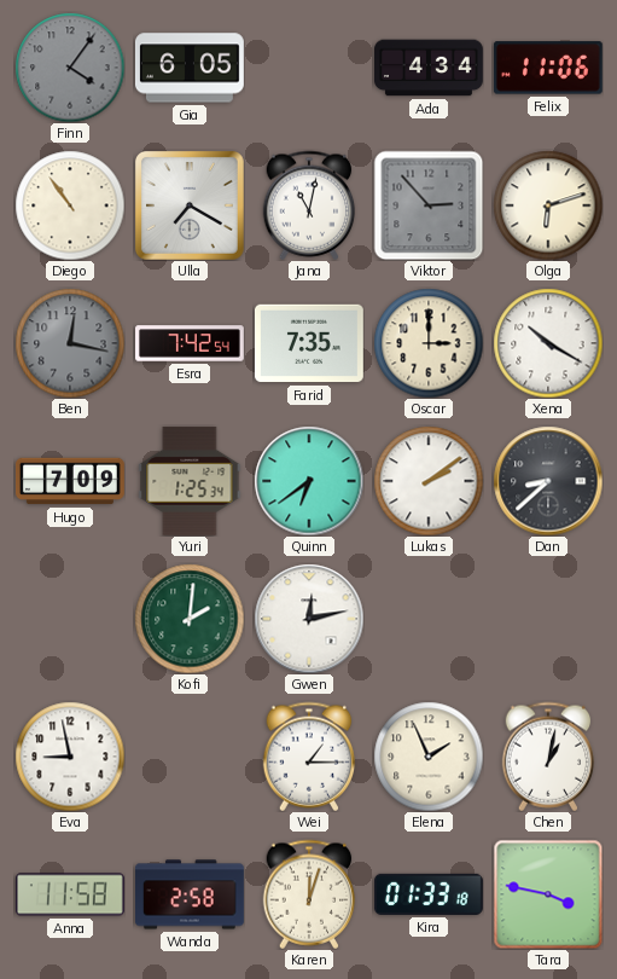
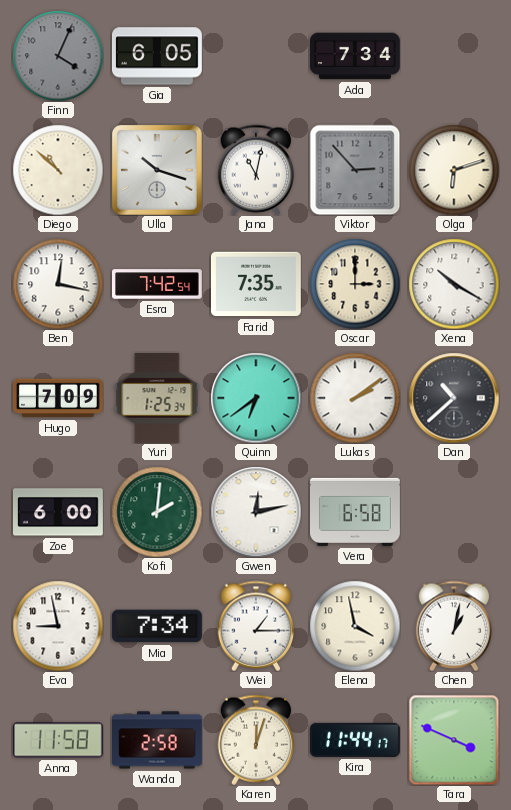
Finn: 4:06 -> 4:04
Ada: 4:34 -> 7:34
Felix: 11:06 -> none
Diego: 10:54 -> 10:52
Ulla: 7:20 -> 10:18
Ben dial: grey -> white
Dan: 8:38 -> 10:38
Zoe: none -> 6:00
Vera: none -> 6:58
Mia: none -> 7:34
Elena: 1:56 -> 3:58
Kira: 01:33 -> 11:44
Tara: 3:47 -> 3:49
